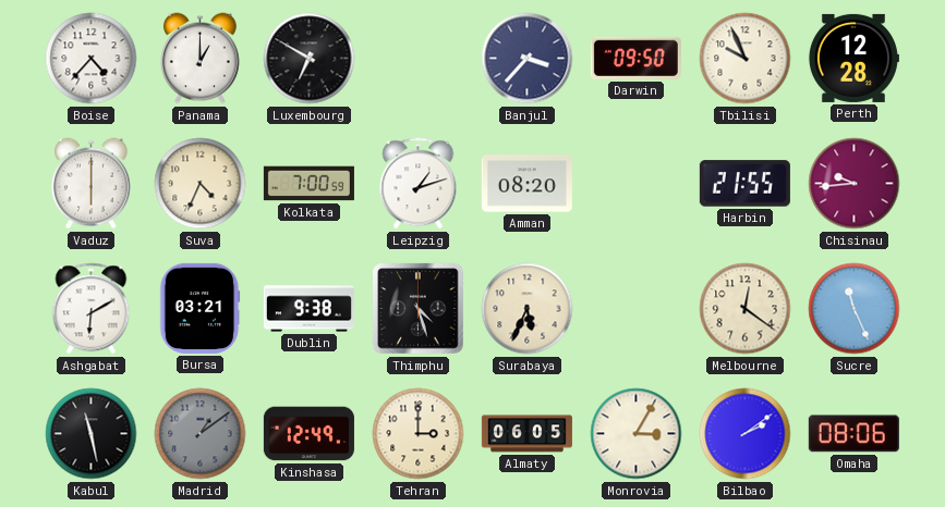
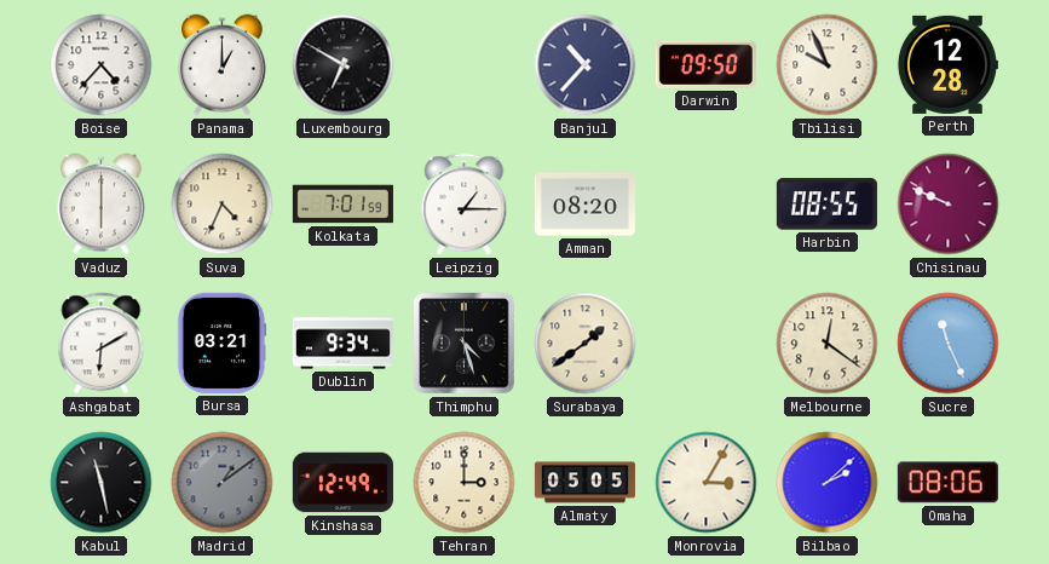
Banjul: 3:37 -> 10:37
Kolkata: 7:00 -> 7:01
Leipzig: 1:12 -> 1:15
Harbin: 21:55 -> 08:55
Chisinau: 9:44 -> 9:49
Dublin: 9:38 -> 9:34
Surabaya: 5:34 -> 1:39
Almaty: 06:05 -> 05:05
Bilbao: 2:09 -> 2:08
